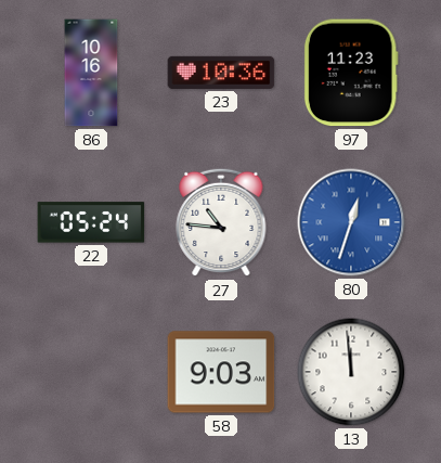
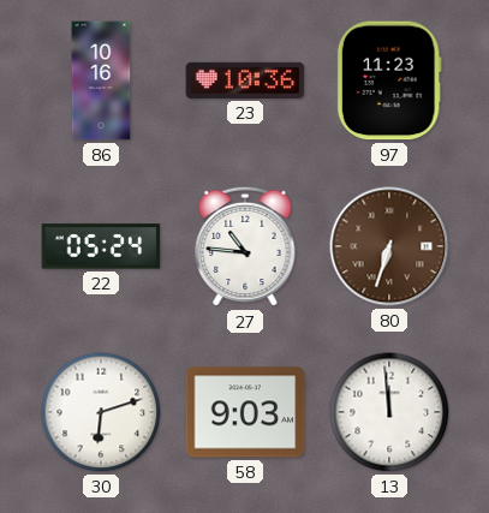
80: 12:33 -> 6:33
80 dial: blue -> brown
30: none -> 6:12
